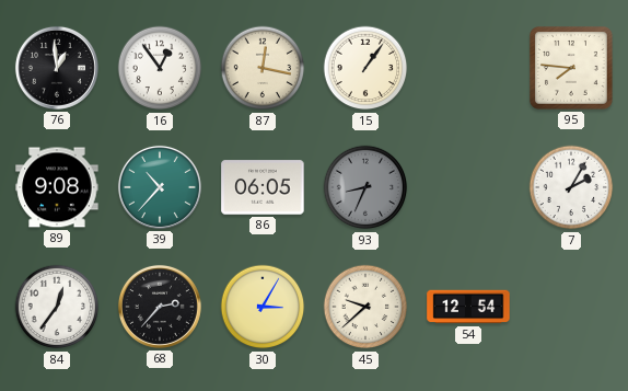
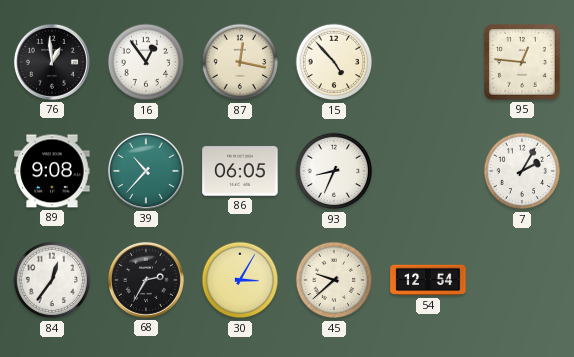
15: 1:06 -> 4:53
95: 7:46 -> 12:46
93 dial: grey -> white
68: 2:37 -> 2:35
